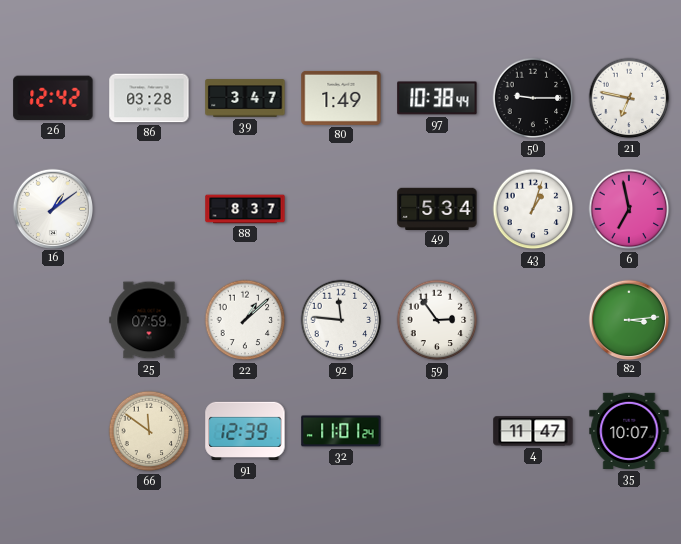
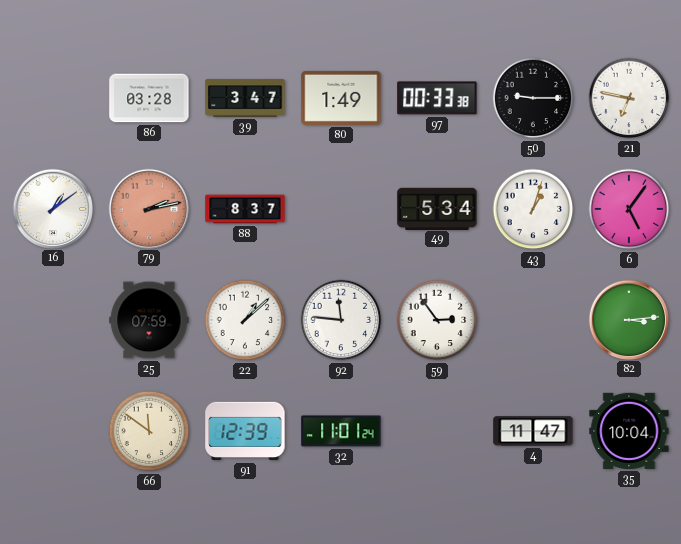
26: 12:42 -> none
97: 10:38 -> 00:33
79: none -> 2:13
6: 6:58 -> 5:06
35: 10:07 -> 10:04
